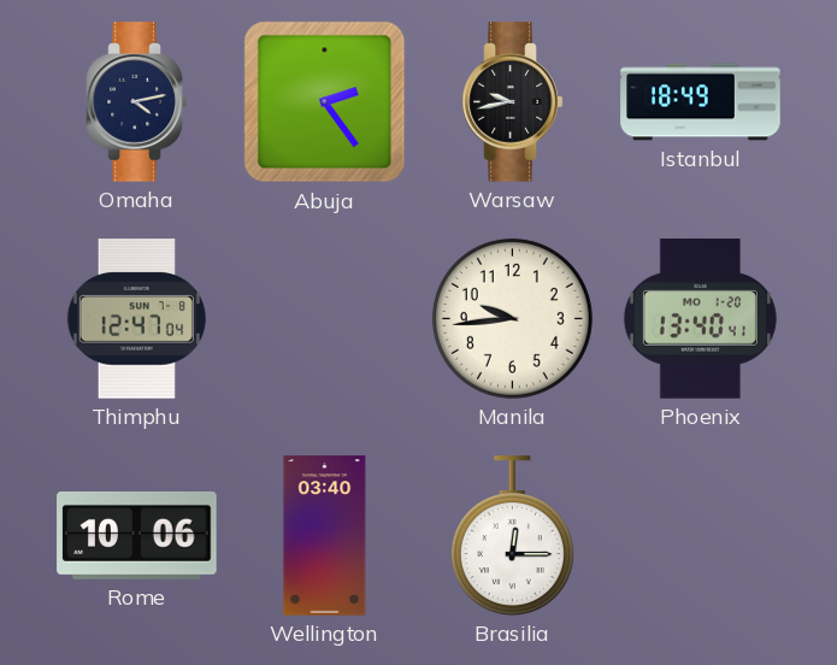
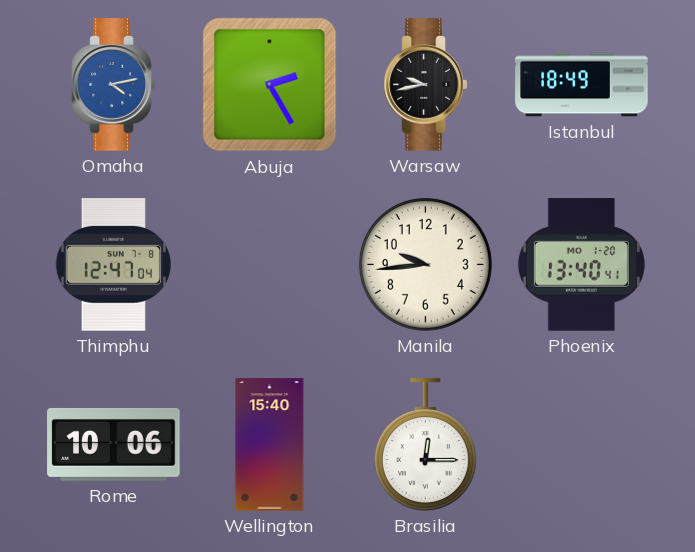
Omaha dial: navy -> blue
Abuja: 2:24 -> 2:25
Wellington: 03:40 -> 15:40
